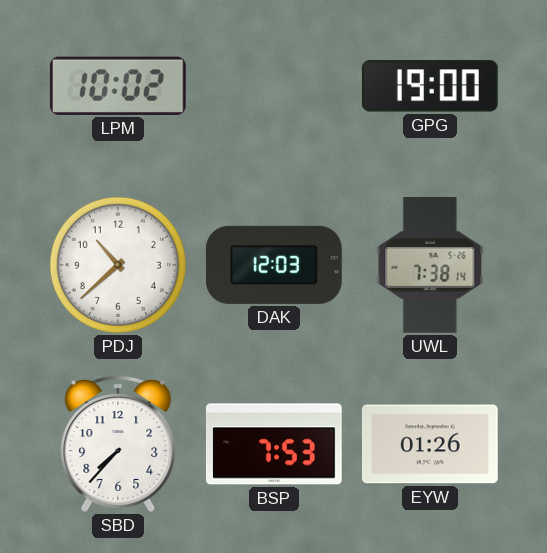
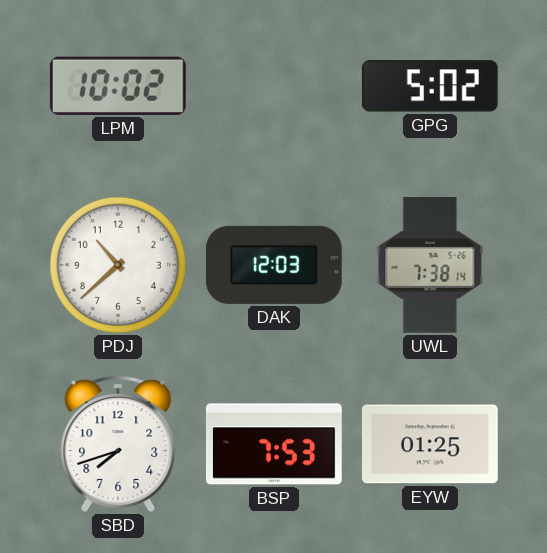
GPG: 19:00 -> 5:02
SBD: 7:37 -> 7:42
EYW: 01:26 -> 01:25
